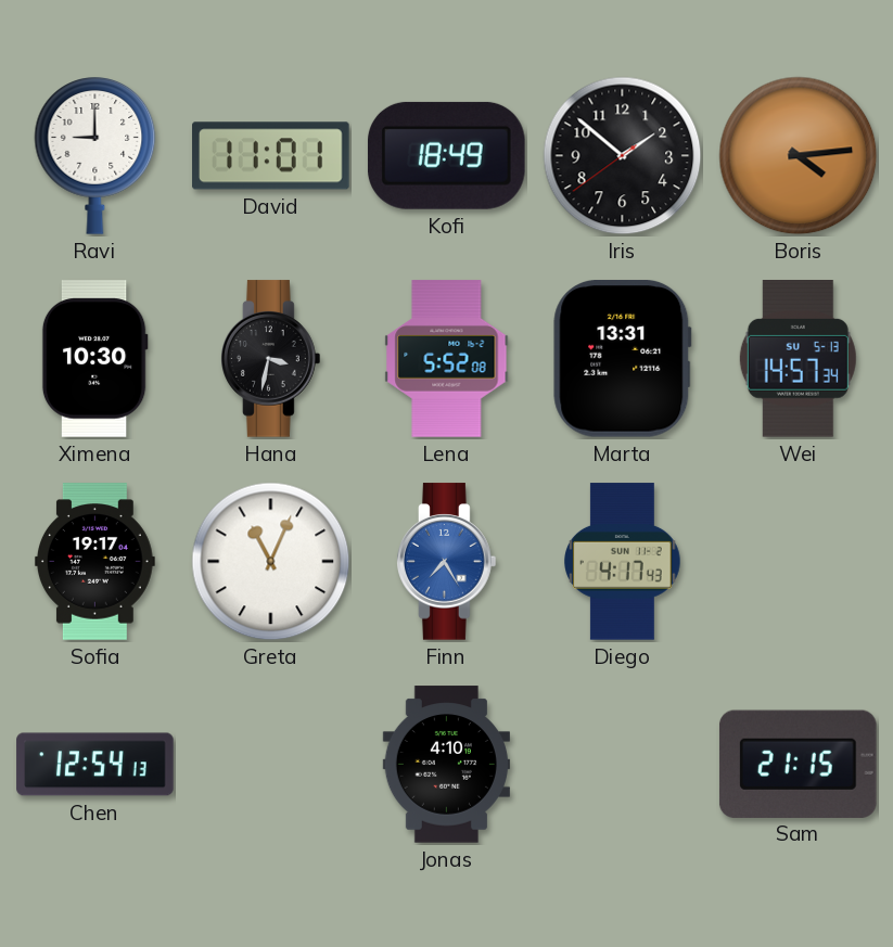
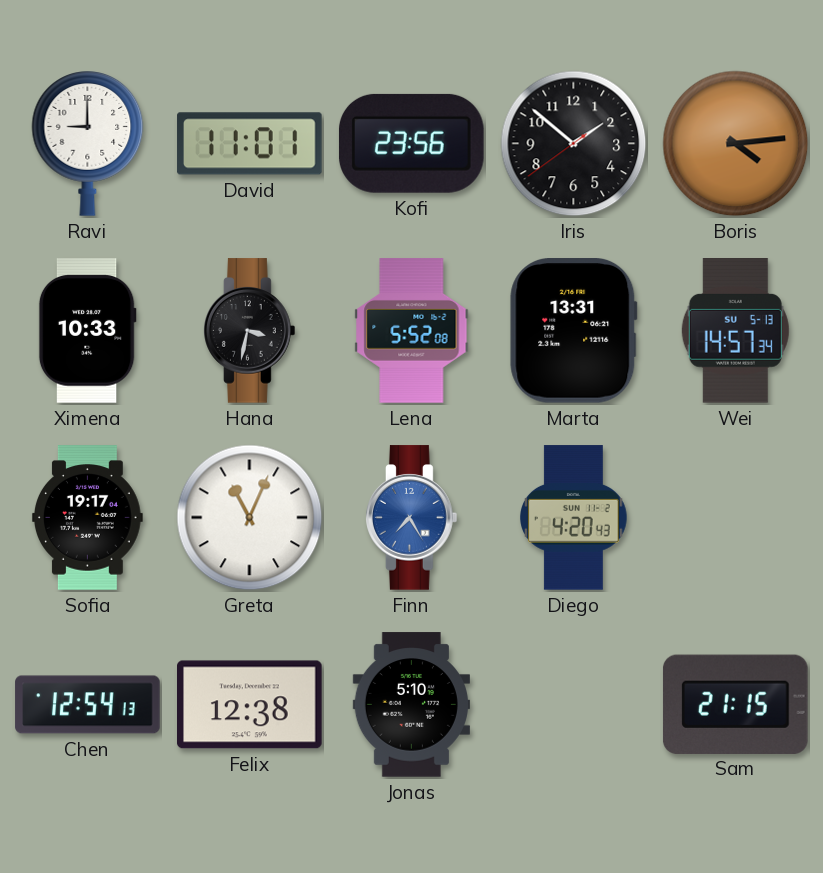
Kofi: 18:49 -> 23:56
Ximena: 10:30 -> 10:33
Diego: 4:17 -> 4:20
Felix: none -> 12:38
Jonas: 4:10 -> 5:10
